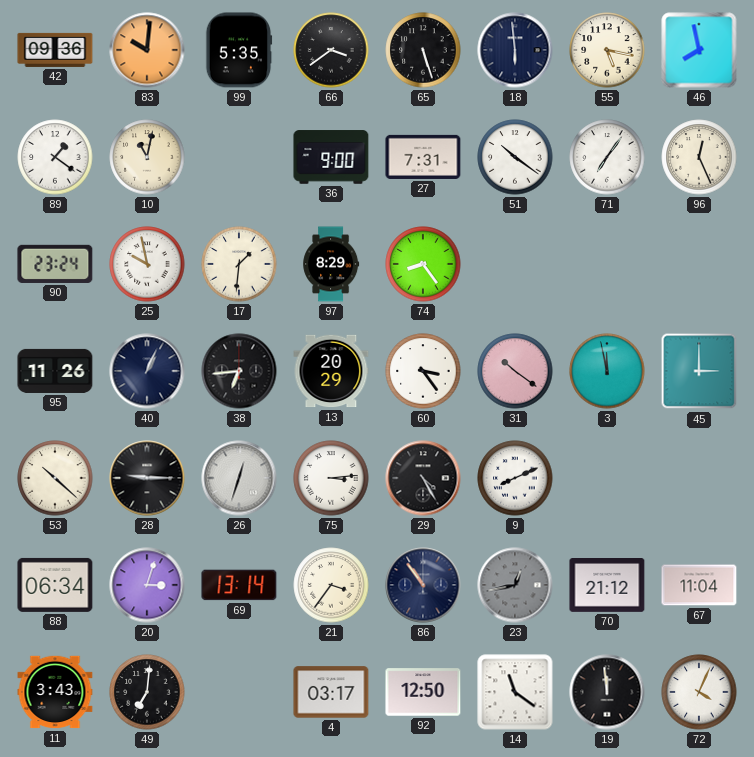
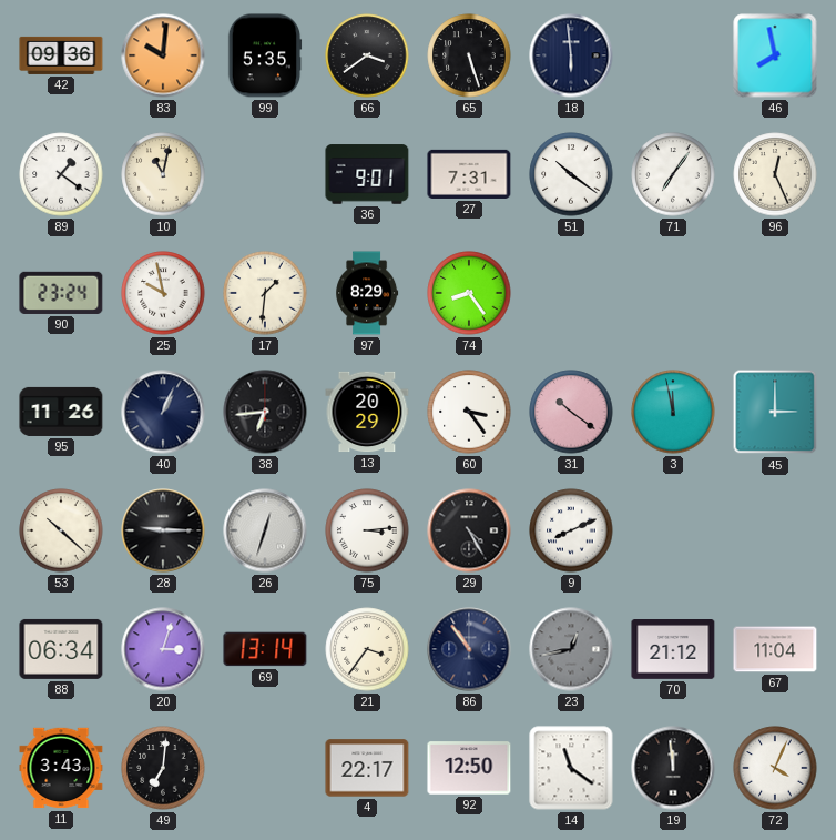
55: 5:17 -> none
36: 9:00 -> 9:01
4: 03:17 -> 22:17
